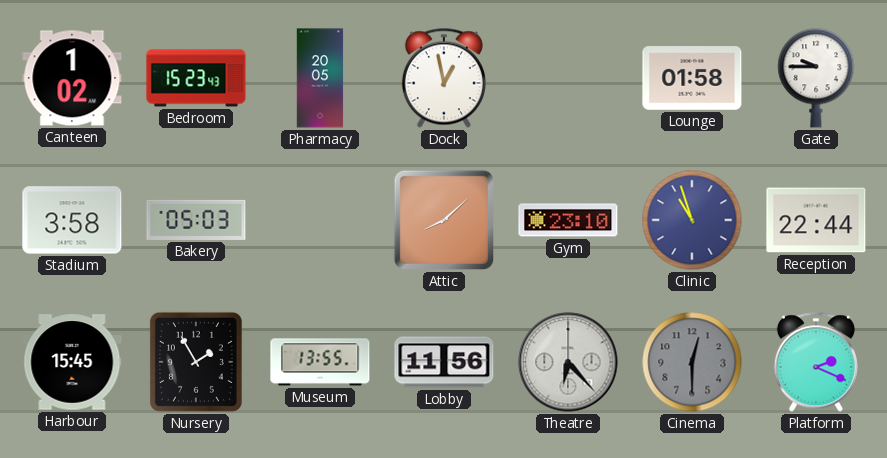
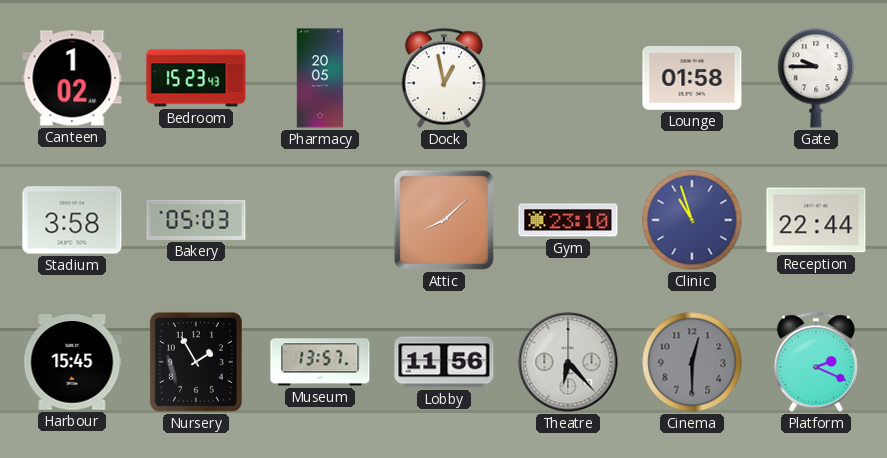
Museum: 13:55 -> 13:57
